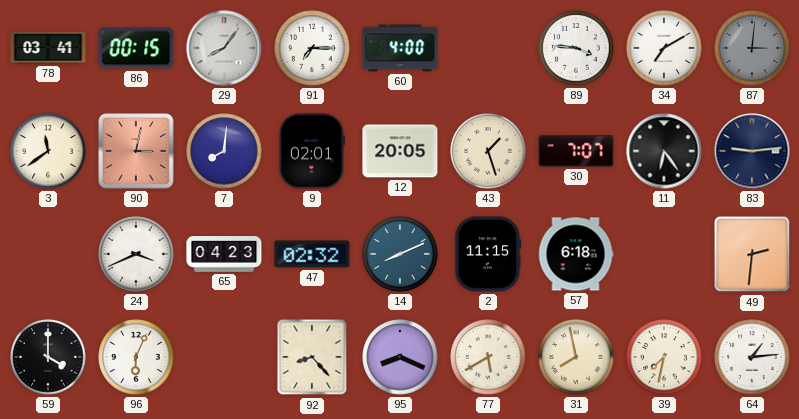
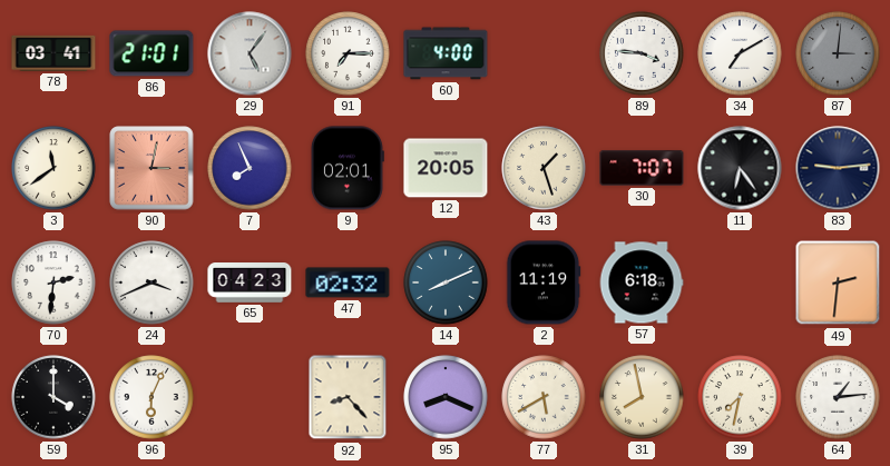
86: 00:15 -> 21:01
29: 8:06 -> 5:06
7: 8:01 -> 7:56
70: none -> 2:31
2: 11:15 -> 11:19
